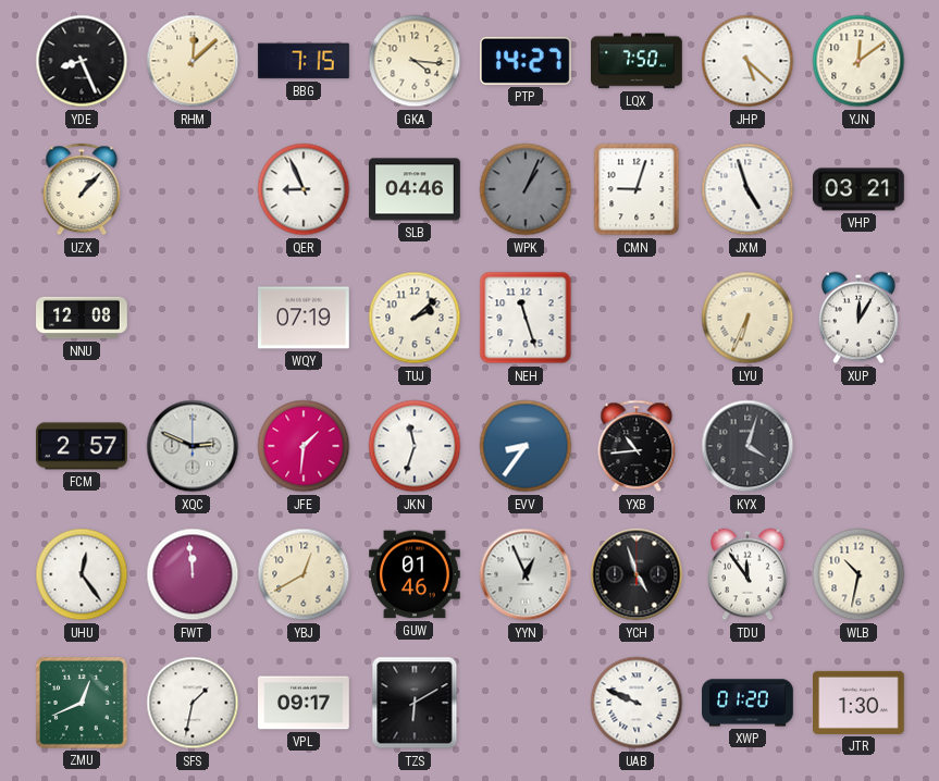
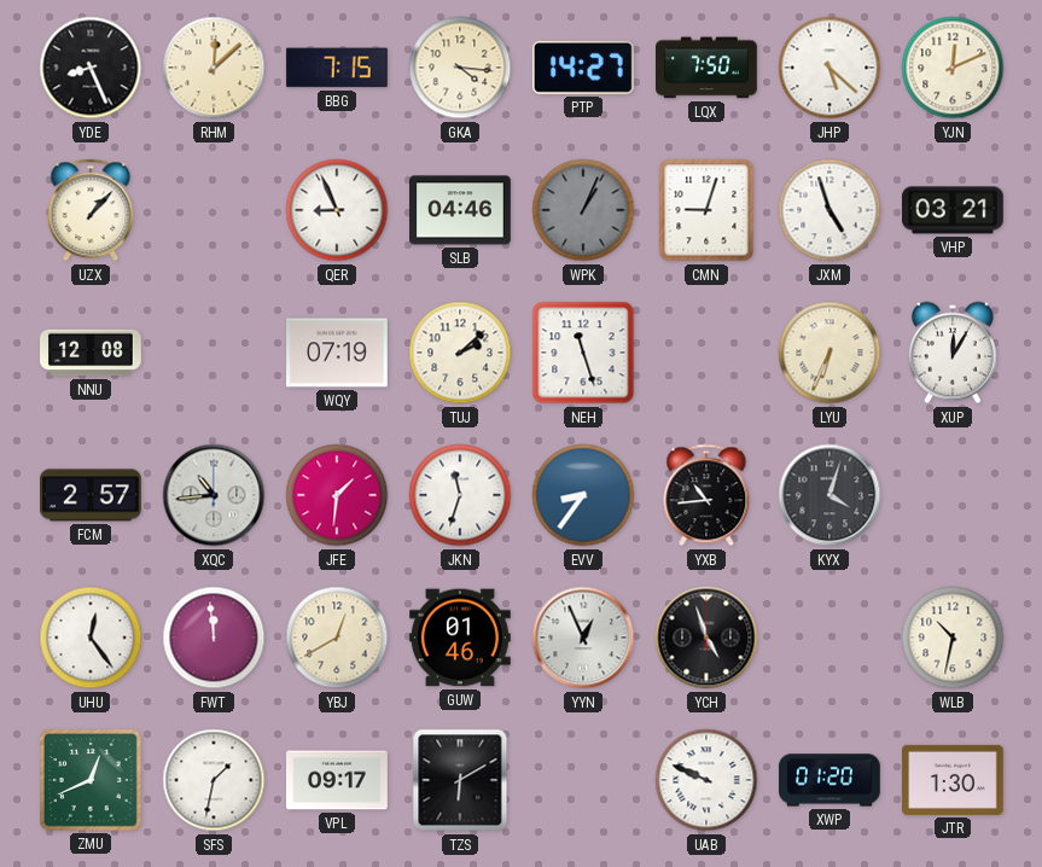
YJN: 12:09 -> 12:11
XQC: 2:49 -> 10:44
TDU: 11:54 -> none
